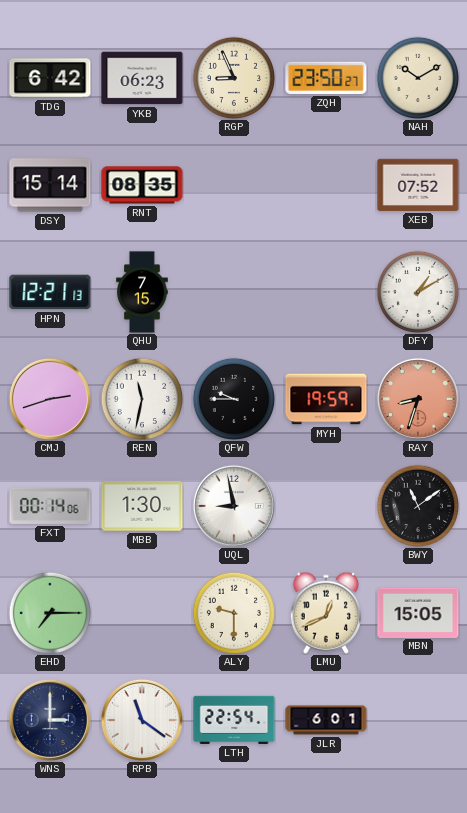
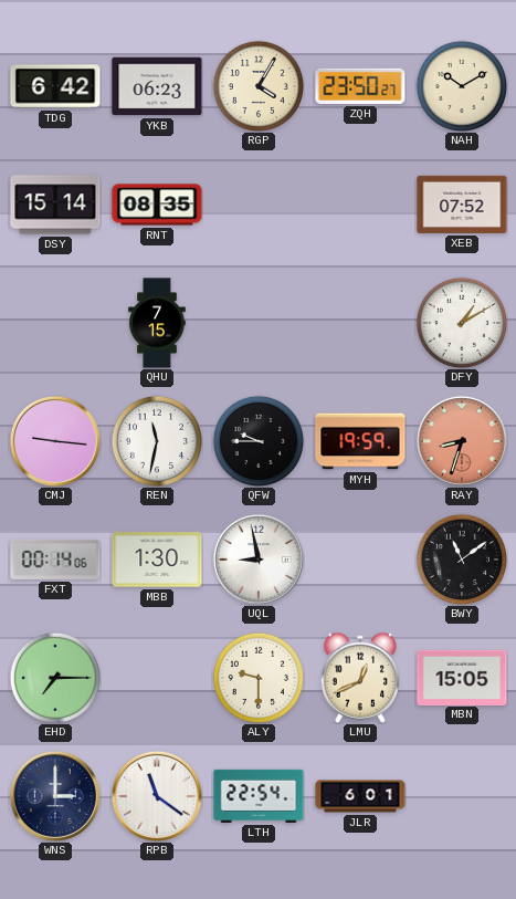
RGP: 8:56 -> 4:05
HPN: 12:21 -> none
CMJ: 2:42 -> 9:16
